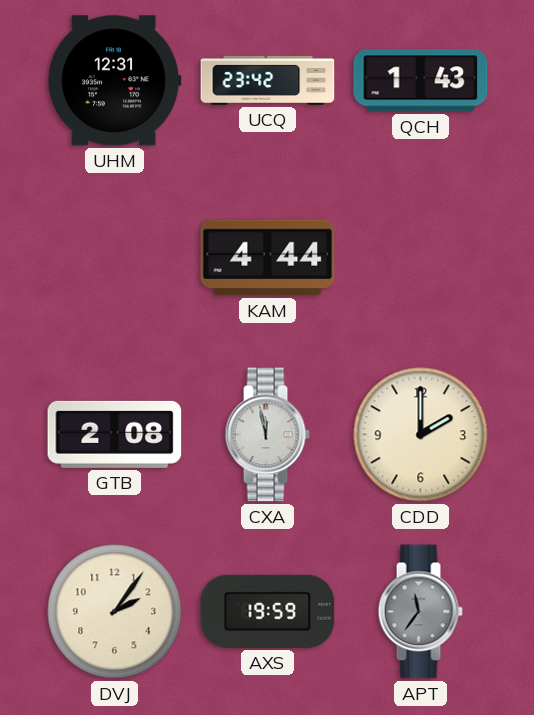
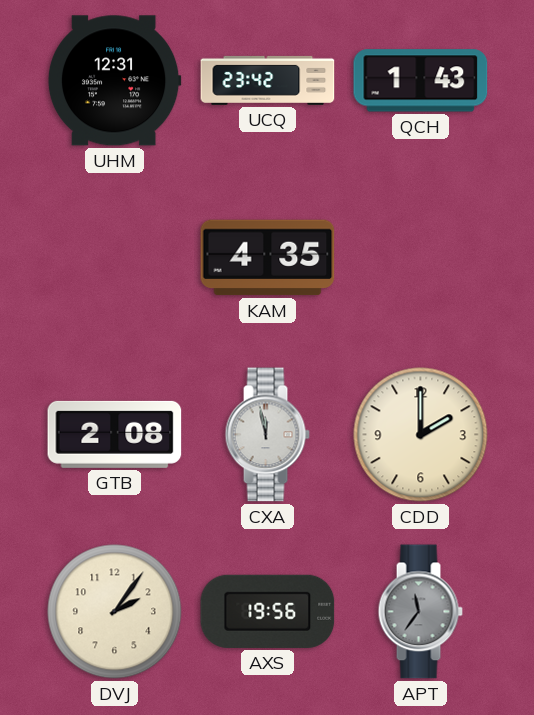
KAM: 4:44 -> 4:35
AXS: 19:59 -> 19:56
